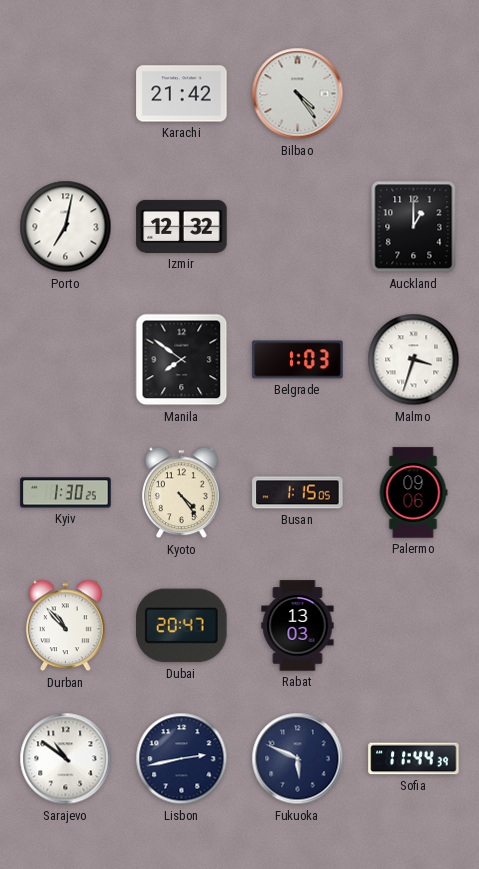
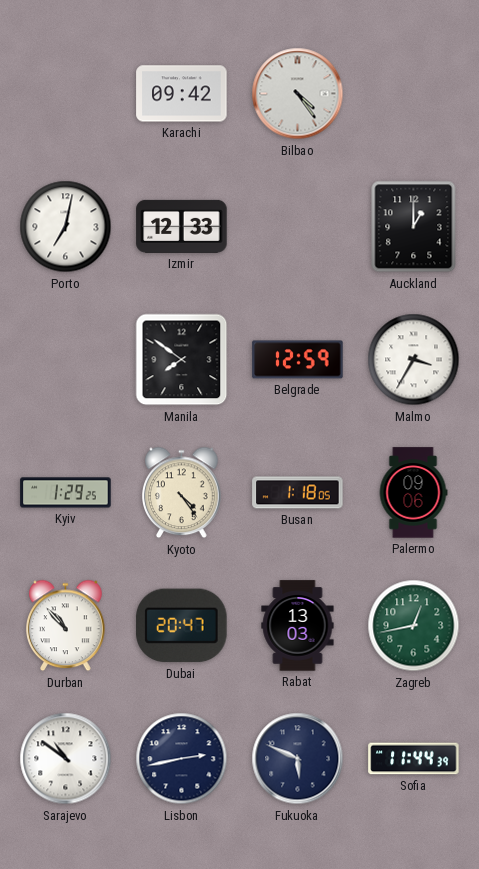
Karachi: 21:42 -> 09:42
Izmir: 12:32 -> 12:33
Belgrade: 1:03 -> 12:59
Malmo: 3:33 -> 3:35
Kyiv: 1:30 -> 1:29
Busan: 1:15 -> 1:18
Zagreb: none -> 12:43
